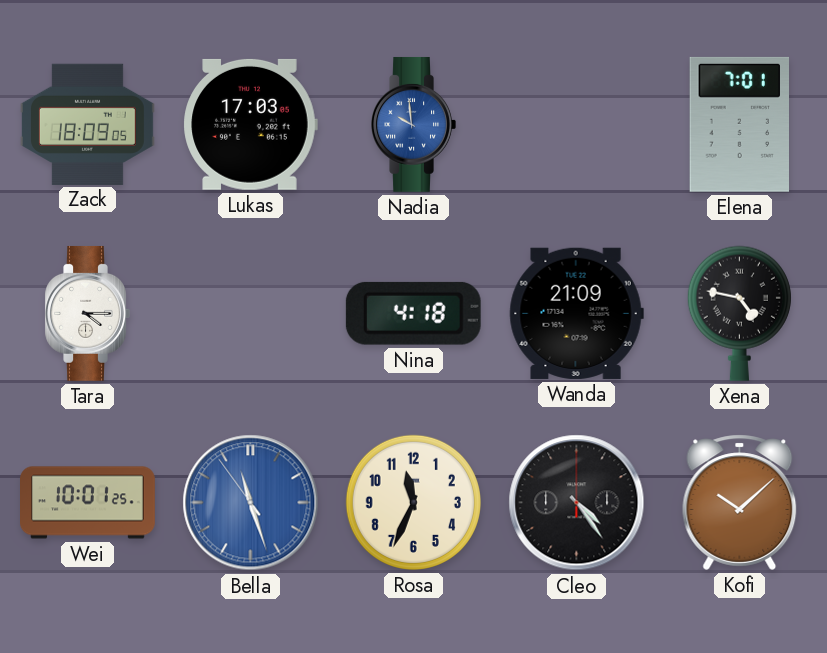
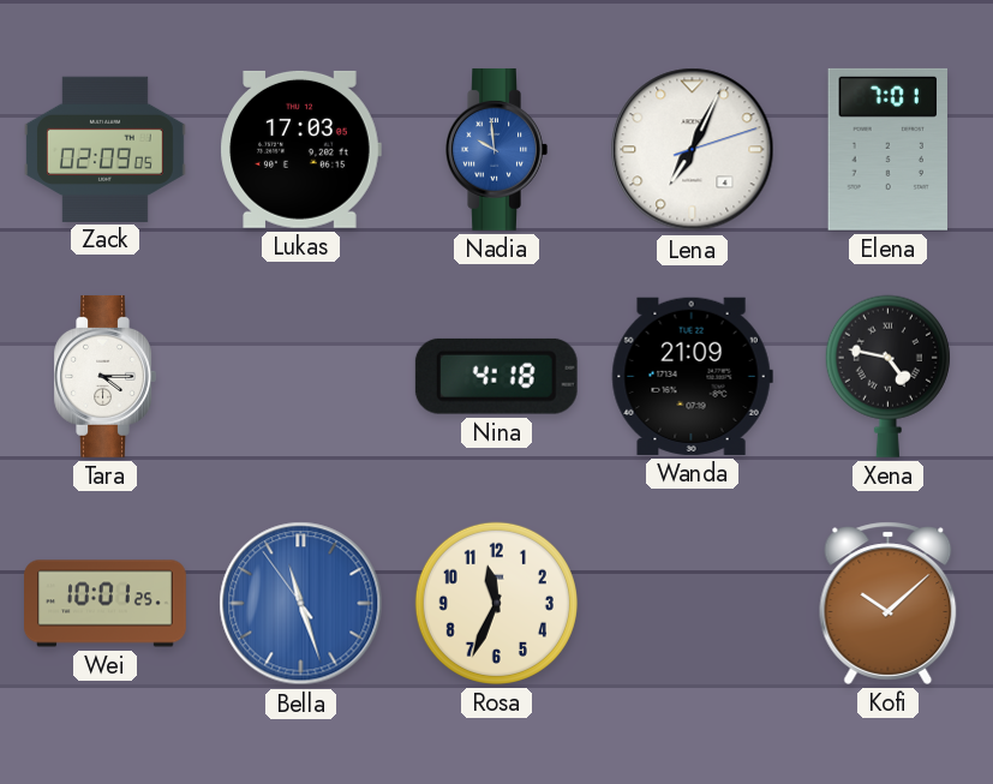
Zack: 18:09 -> 02:09
Lena: none -> 7:04
Cleo: 4:24 -> none
